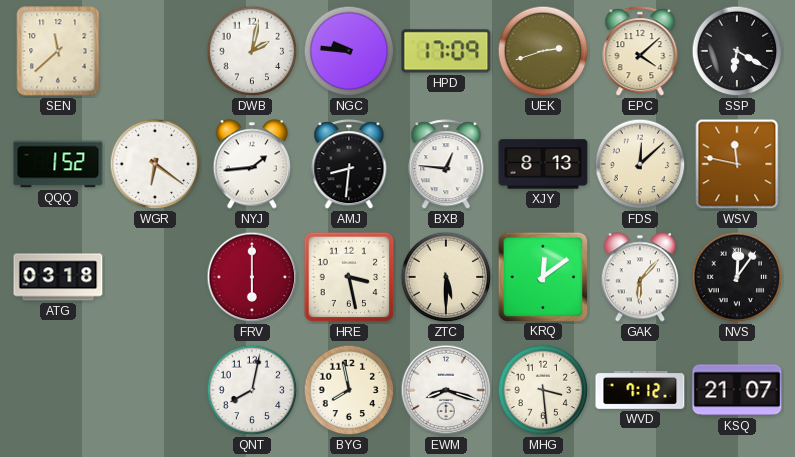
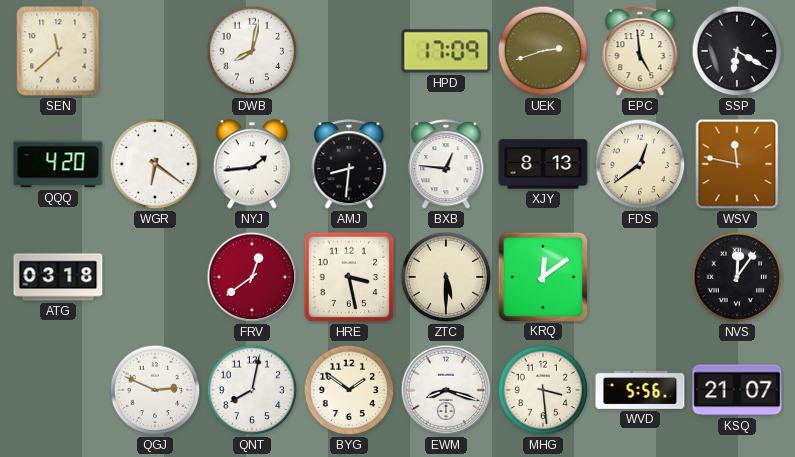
DWB: 2:02 -> 8:02
NGC: 9:46 -> none
EPC: 4:08 -> 4:59
QQQ: 1:52 -> 4:20
FDS: 12:08 -> 12:39
FRV: 6:00 -> 12:39
GAK: 6:07 -> none
QGJ: none -> 2:49
BYG: 7:58 -> 1:51
WVD: 7:12 -> 5:56
